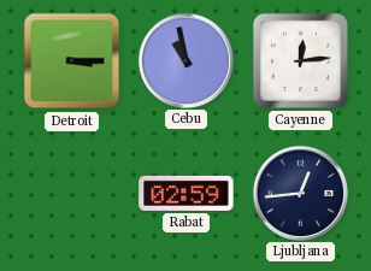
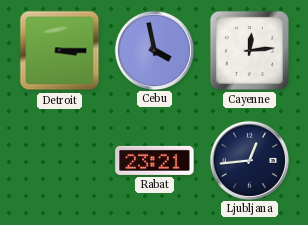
Cebu: 10:58 -> 3:58
Rabat: 02:59 -> 23:21
